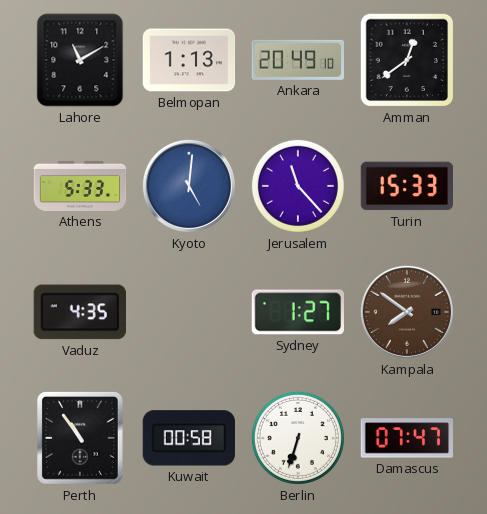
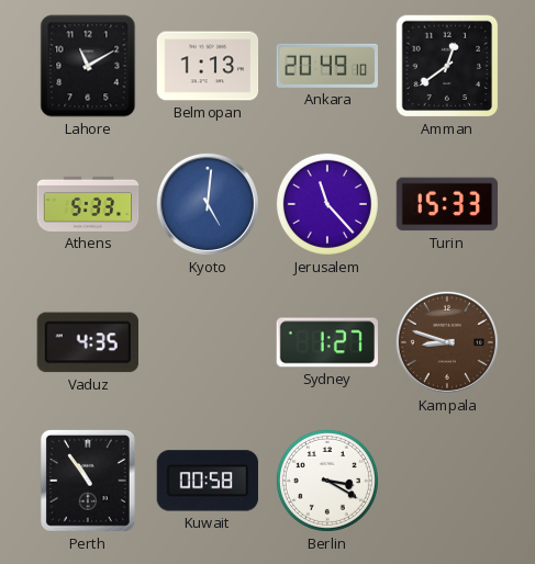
Kampala: 7:51 -> 8:48
Berlin: 6:33 -> 3:20
Damascus: 07:47 -> none
